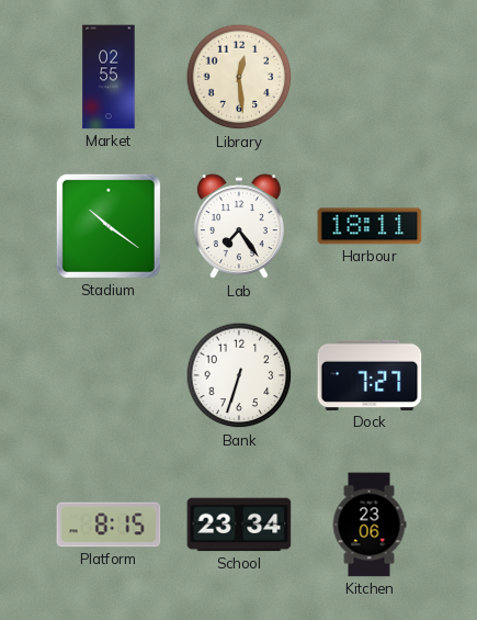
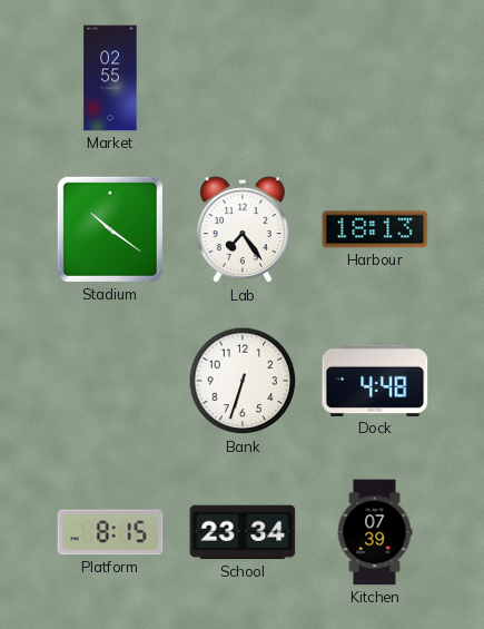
Library: 12:29 -> none
Harbour: 18:11 -> 18:13
Dock: 7:27 -> 4:48
Kitchen: 23:06 -> 07:39
